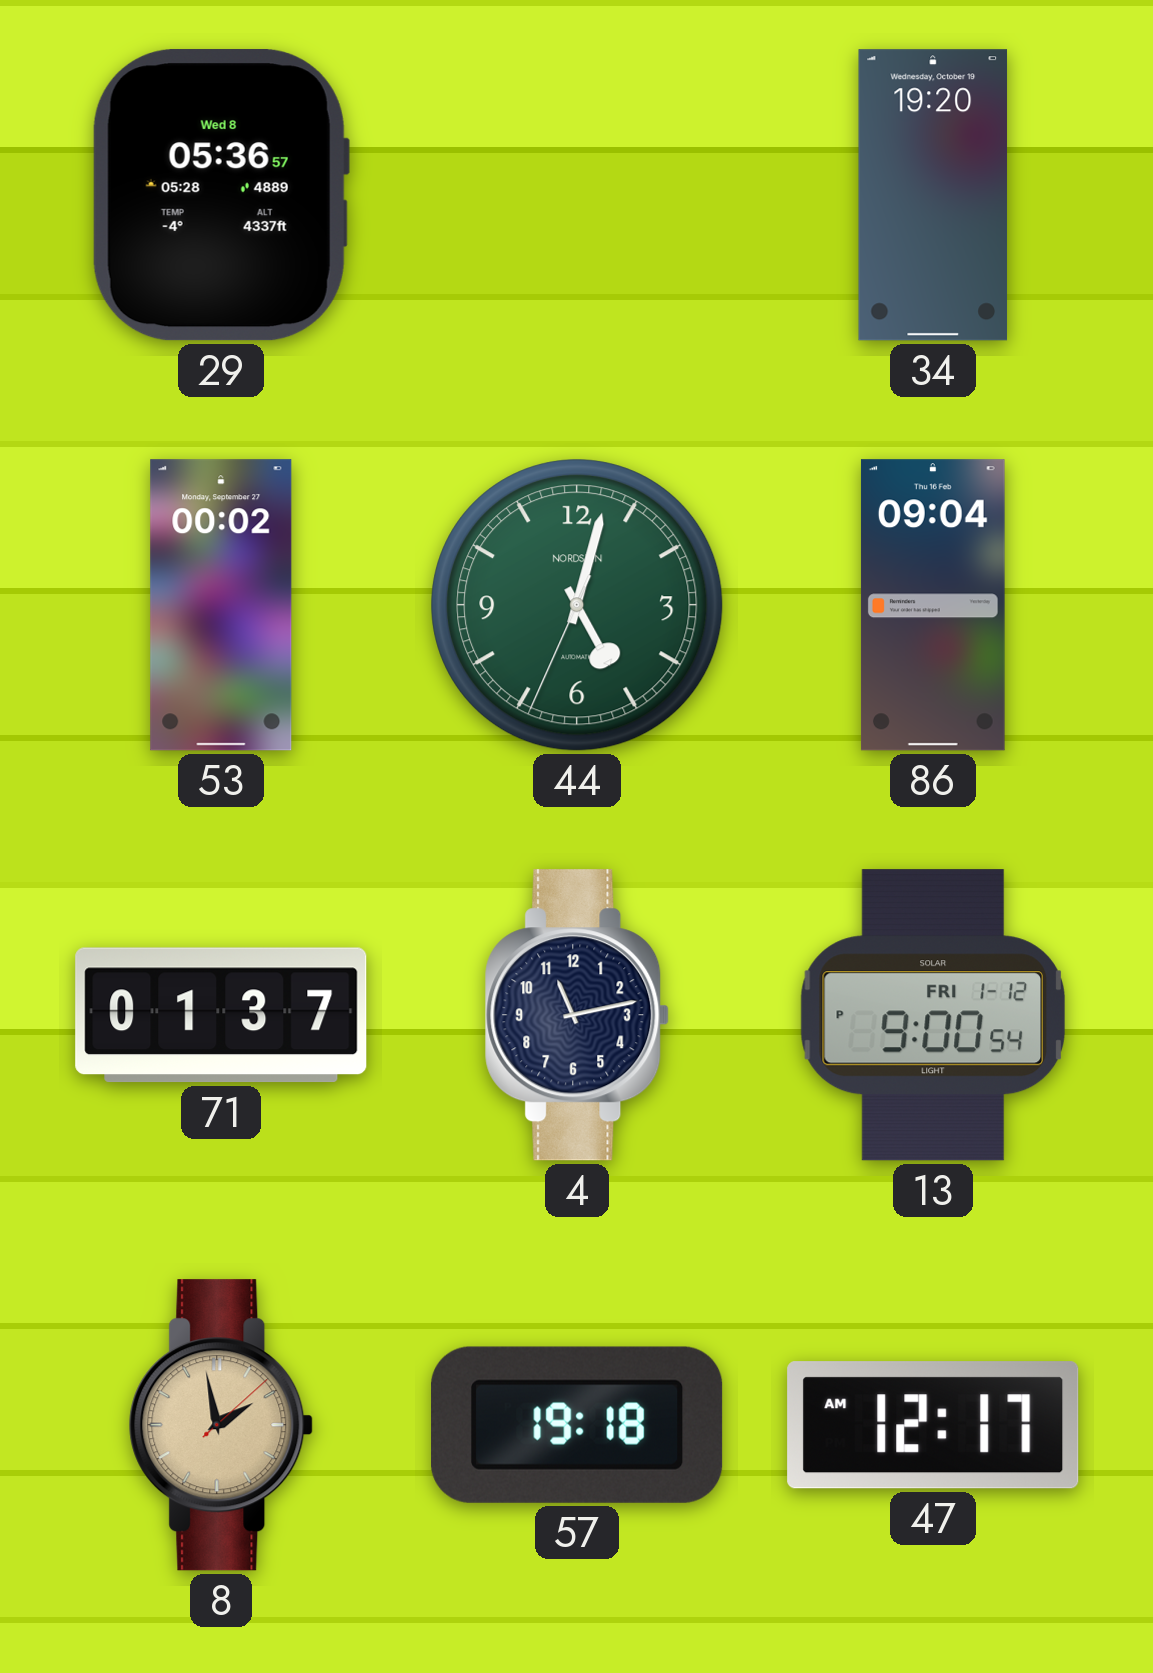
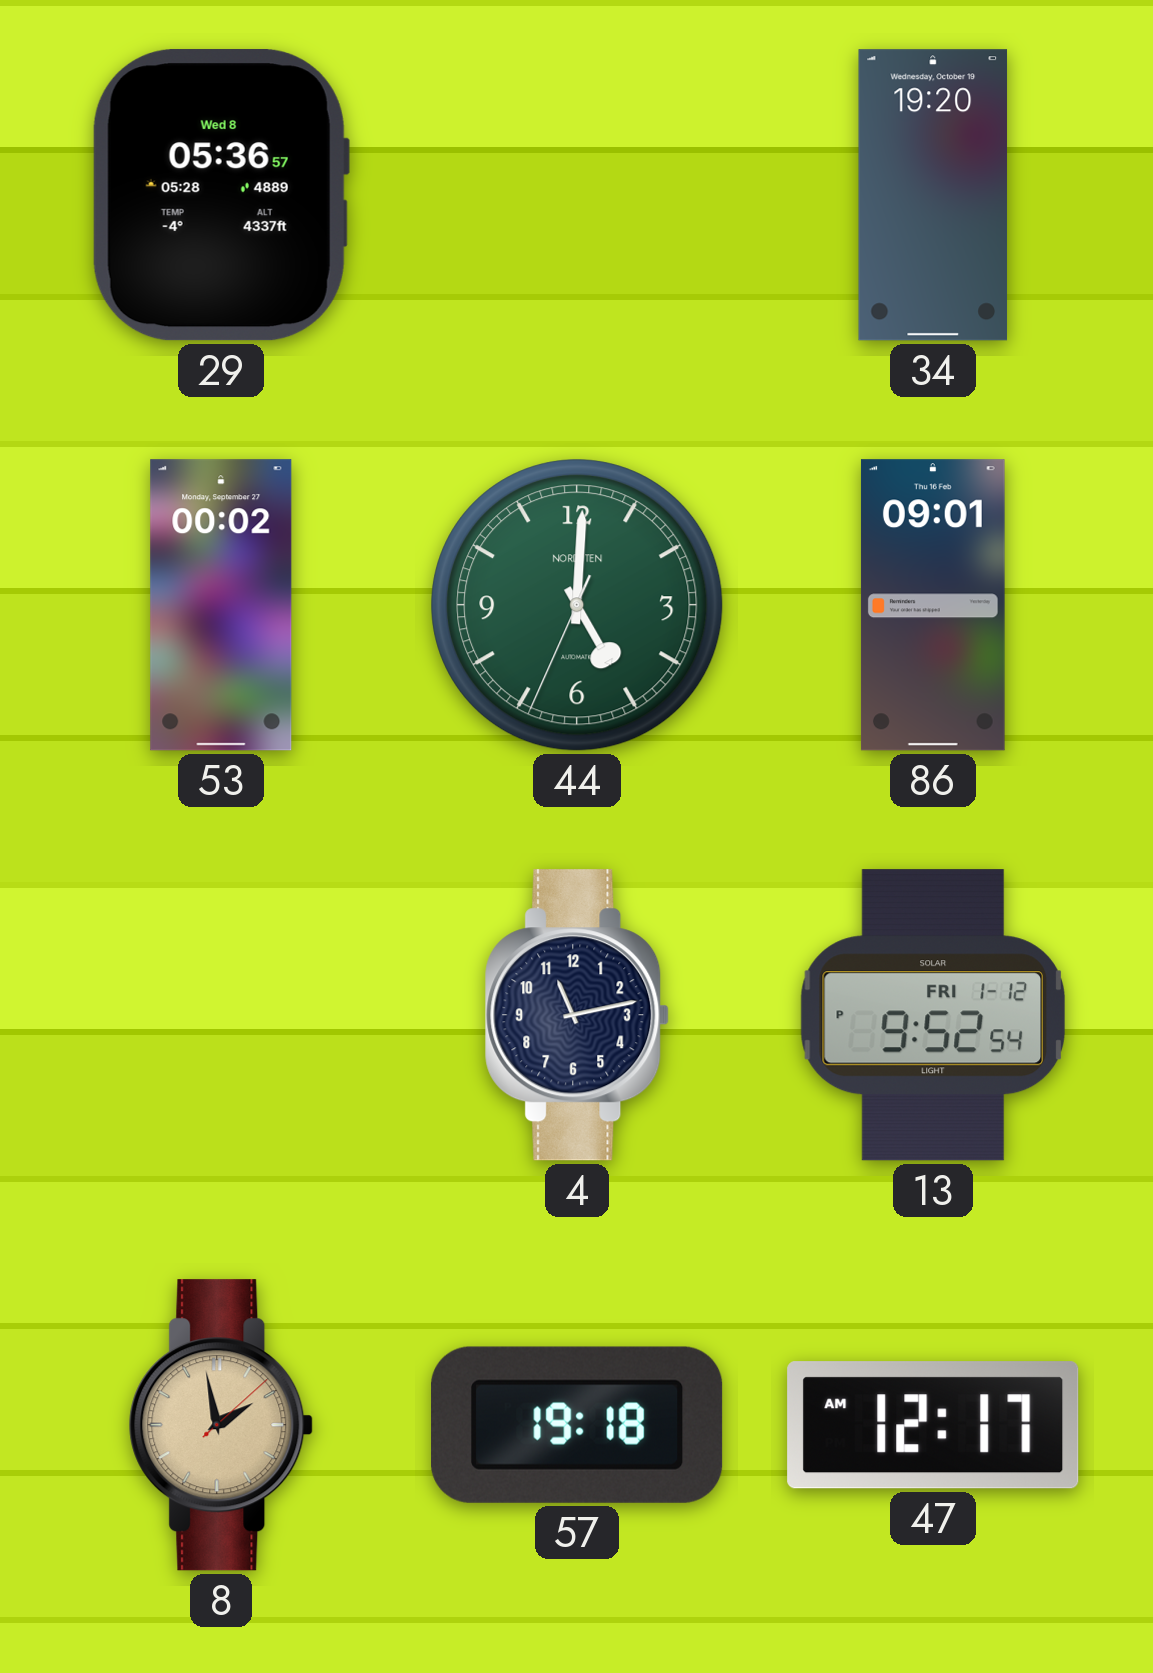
44: 5:02 -> 5:00
86: 09:04 -> 09:01
71: 01:37 -> none
13: 9:00 -> 9:52
